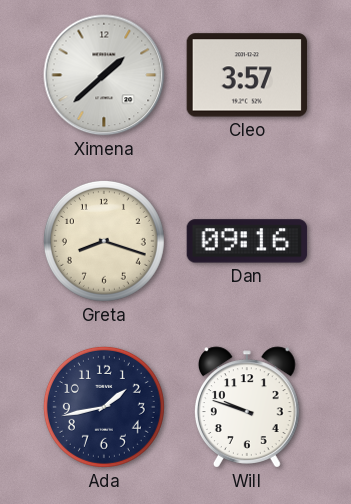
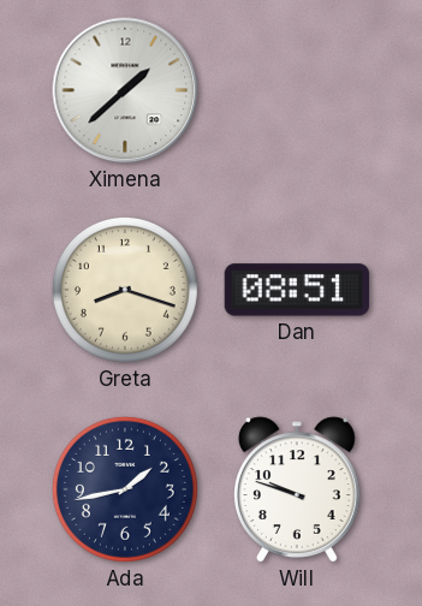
Cleo: 3:57 -> none
Dan: 09:16 -> 08:51
